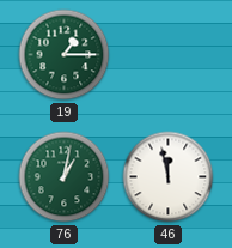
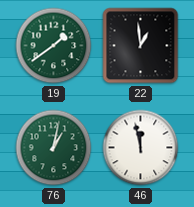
19: 1:15 -> 1:39
22: none -> 12:59
